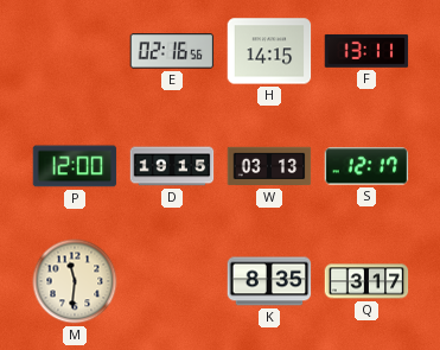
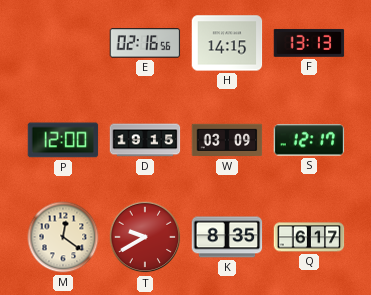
F: 13:11 -> 13:13
W: 03:13 -> 03:09
M: 11:31 -> 12:21
T: none -> 9:40
Q: 3:17 -> 6:17
